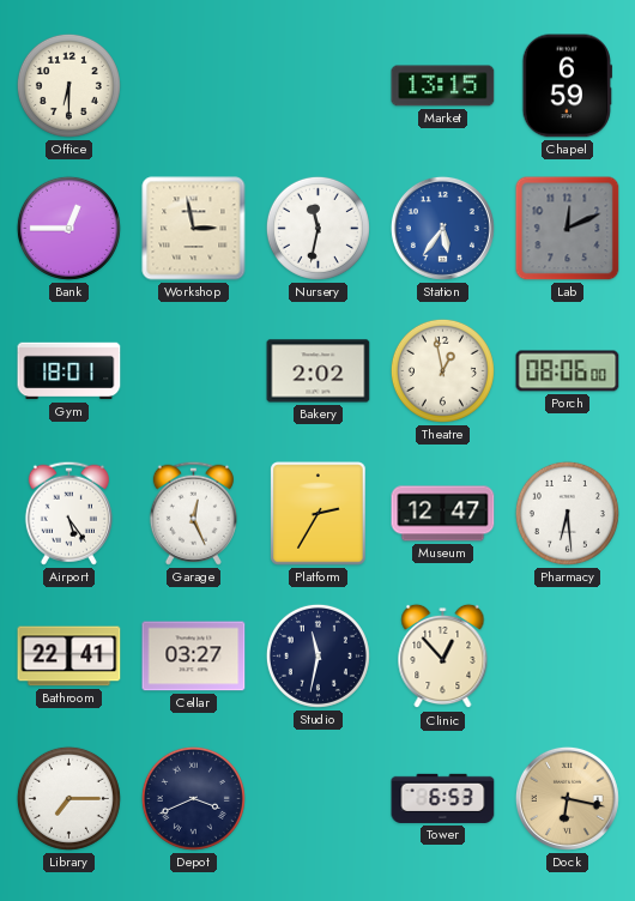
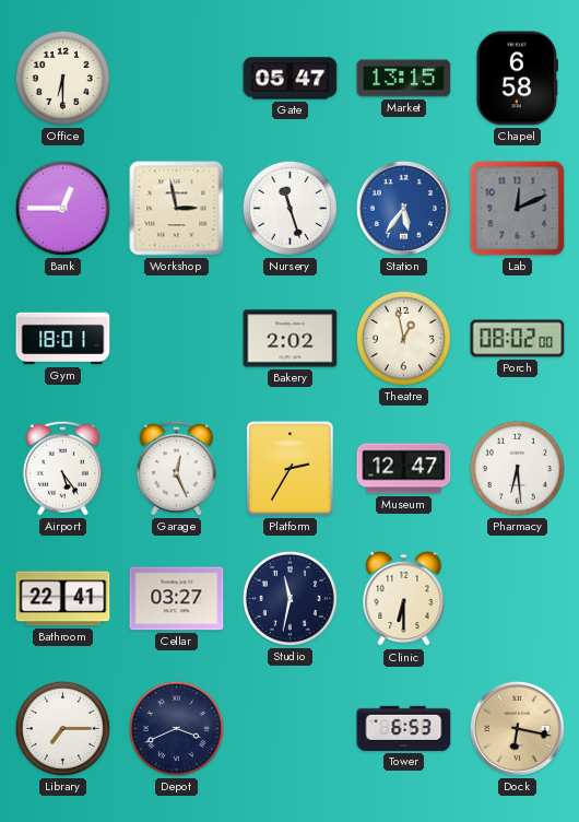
Gate: none -> 05:47
Chapel: 6:59 -> 6:58
Nursery: 11:32 -> 11:27
Porch: 08:06 -> 08:02
Clinic: 12:53 -> 6:30
